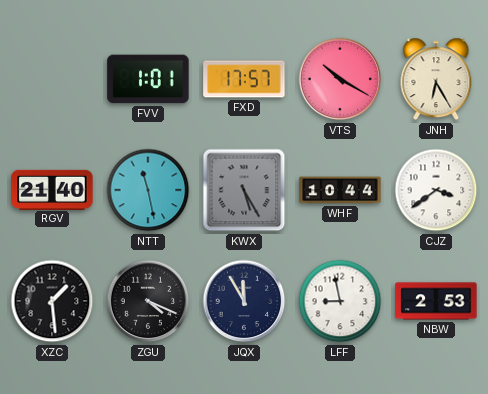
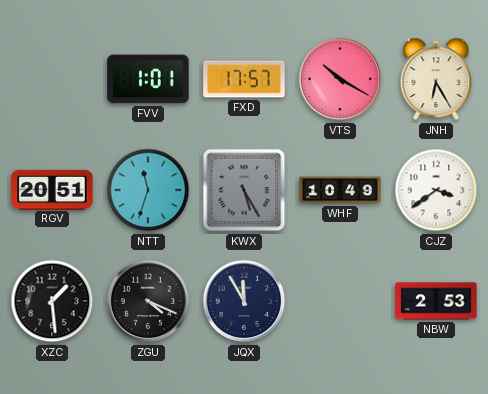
RGV: 21:40 -> 20:51
NTT: 11:28 -> 11:33
WHF: 10:44 -> 10:49
LFF: 8:58 -> none
